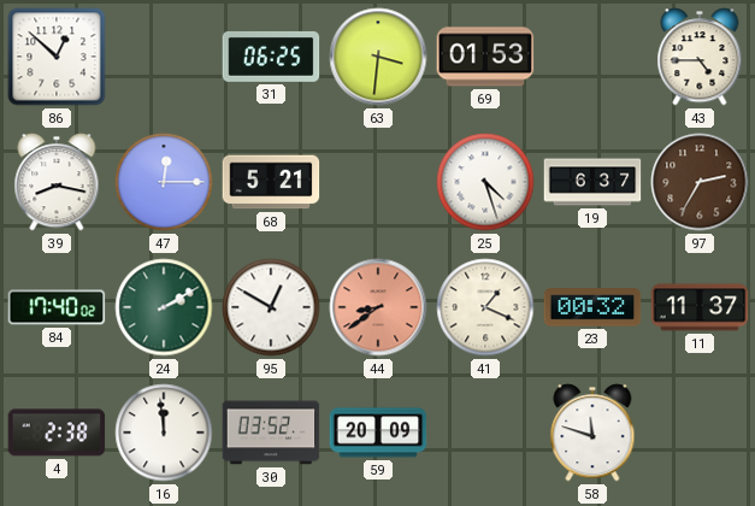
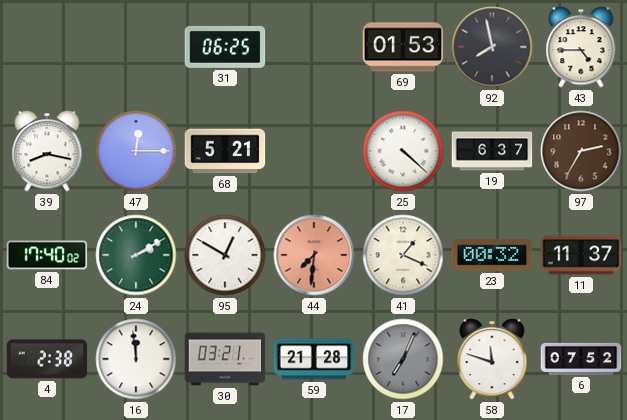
86: 12:52 -> none
63: 3:31 -> none
92: none -> 7:58
25: 4:27 -> 4:22
44: 8:39 -> 7:31
30: 03:52 -> 03:21
59: 20:09 -> 21:28
17: none -> 7:04
6: none -> 07:52
